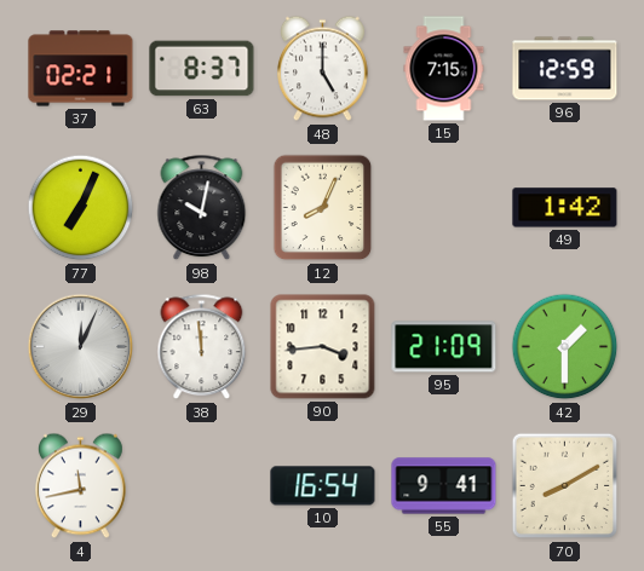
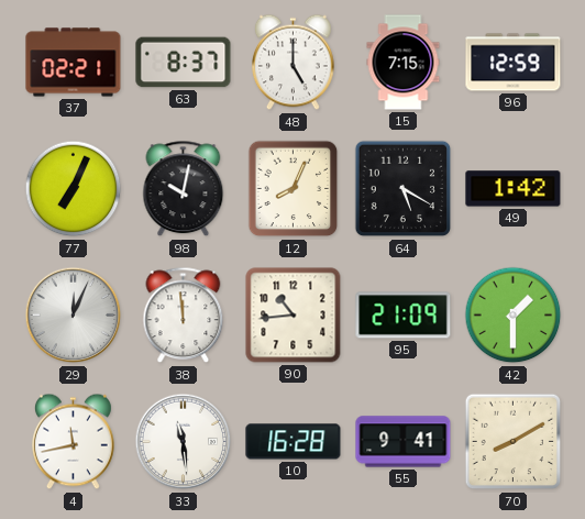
64: none -> 5:20
90: 3:44 -> 10:44
33: none -> 11:29
10: 16:54 -> 16:28
